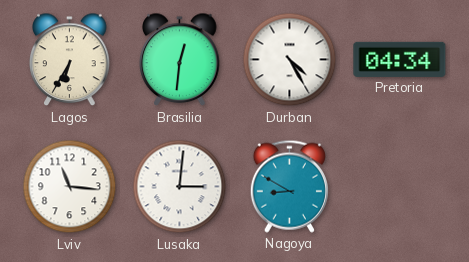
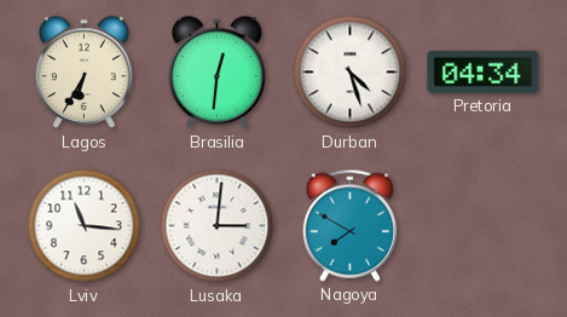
Durban: 4:25 -> 4:27
Nagoya: 8:50 -> 7:50
